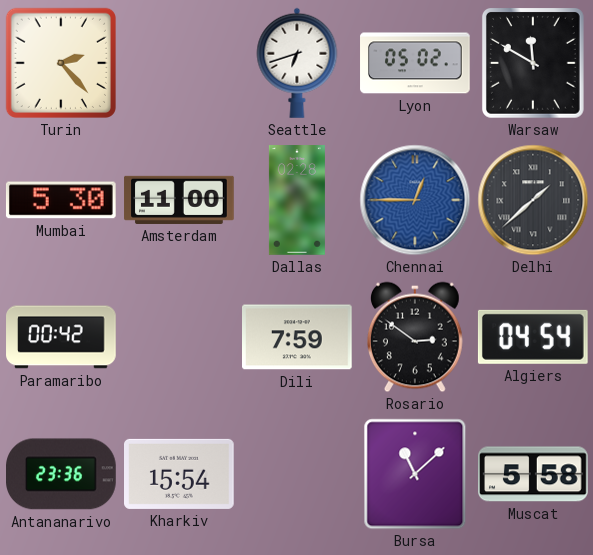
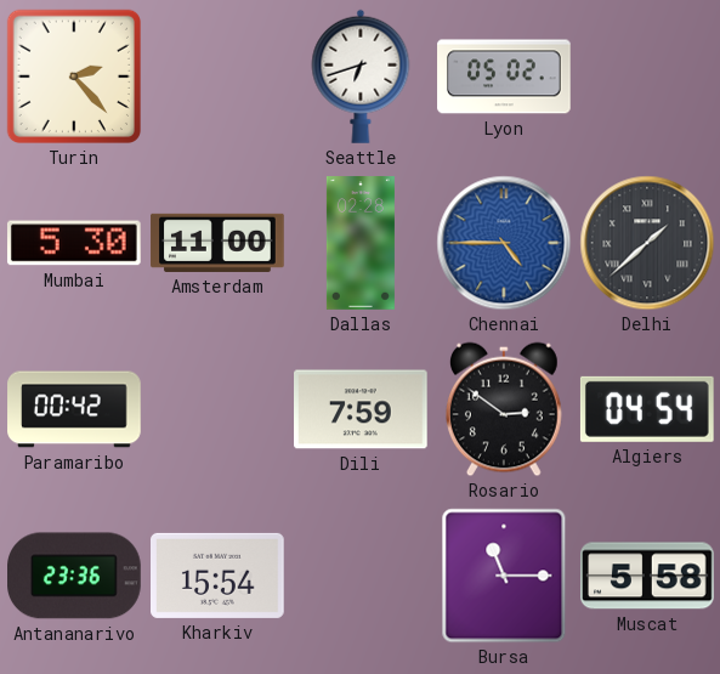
Warsaw: 11:50 -> none
Chennai: 12:45 -> 4:45
Bursa: 11:08 -> 11:15
